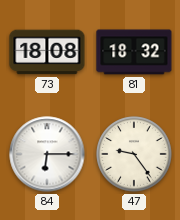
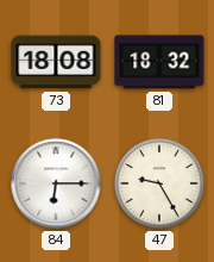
47: 9:24 -> 9:25
